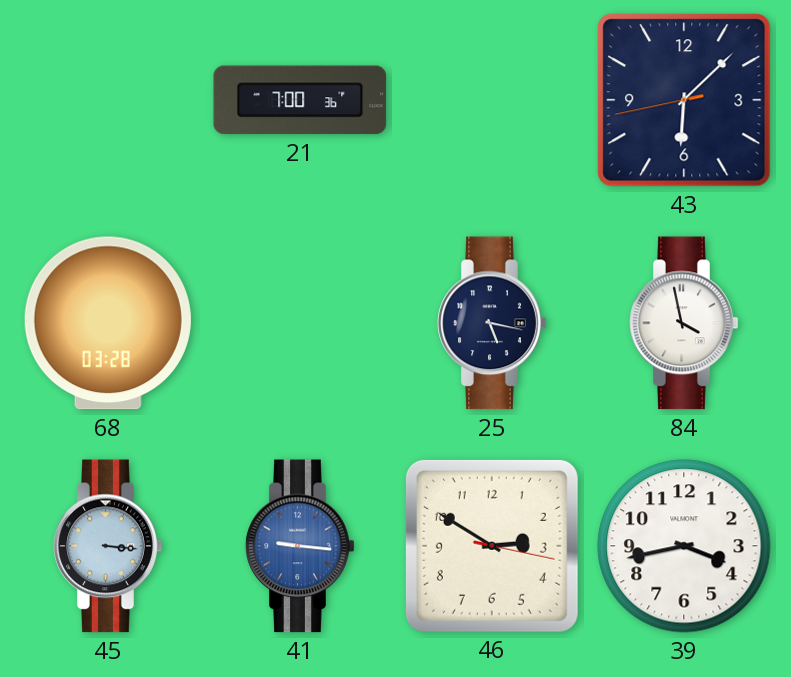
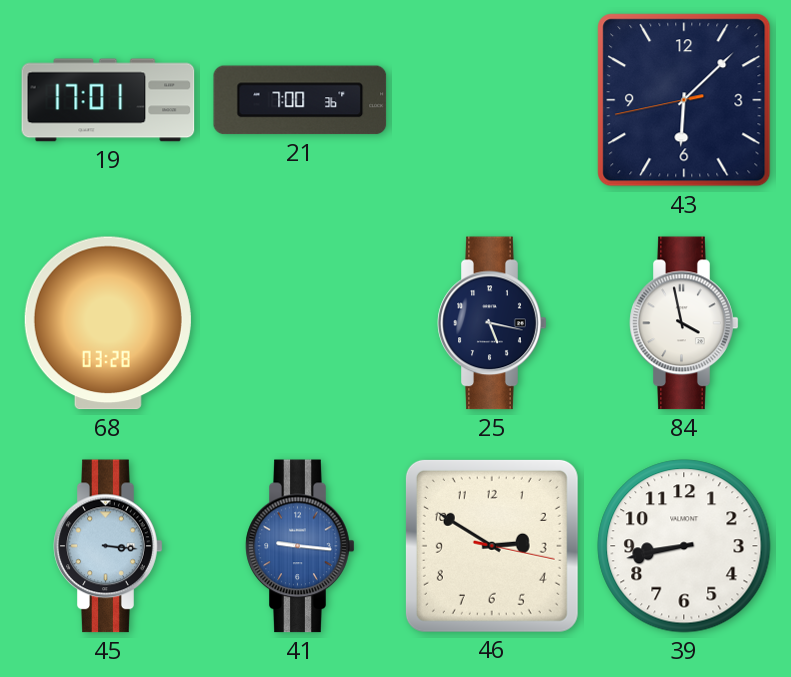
19: none -> 17:01
39: 3:43 -> 8:43
